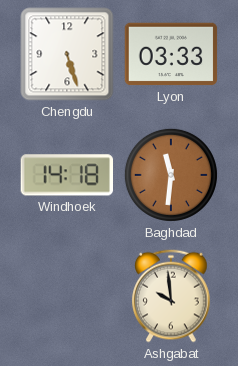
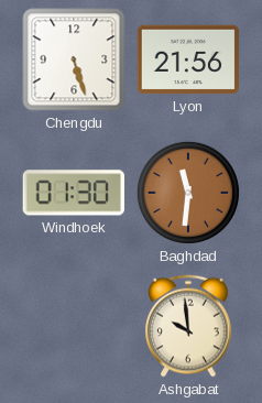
Lyon: 03:33 -> 21:56
Windhoek: 14:18 -> 01:30
